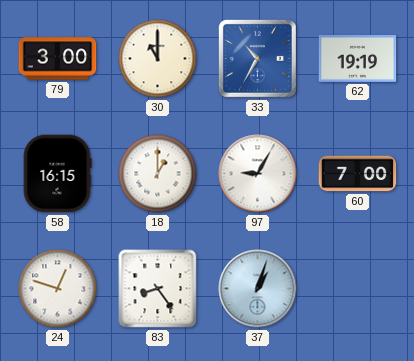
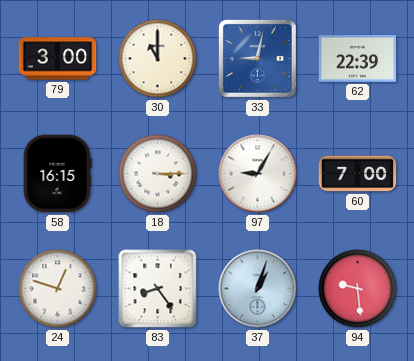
33: 10:35 -> 9:02
62: 19:19 -> 22:39
18: 1:00 -> 3:15
94: none -> 9:29
